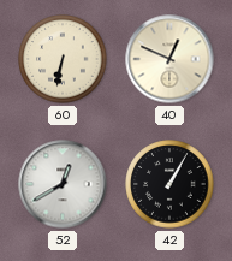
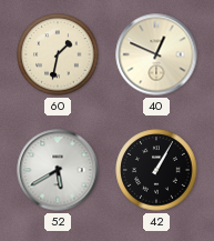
60: 6:32 -> 1:32
52: 12:40 -> 5:40
